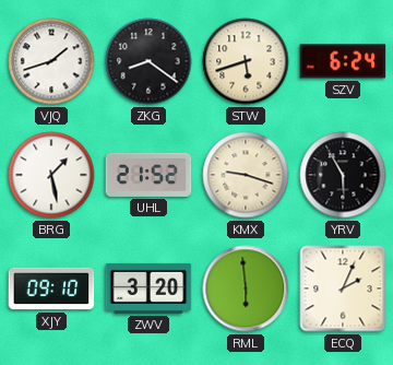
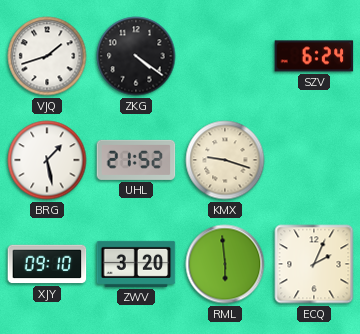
ZKG: 8:21 -> 4:21
STW: 5:42 -> none
YRV: 5:55 -> none
